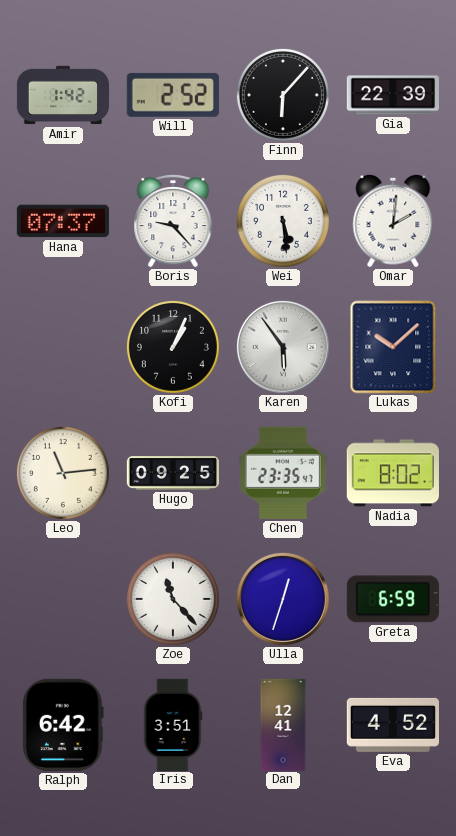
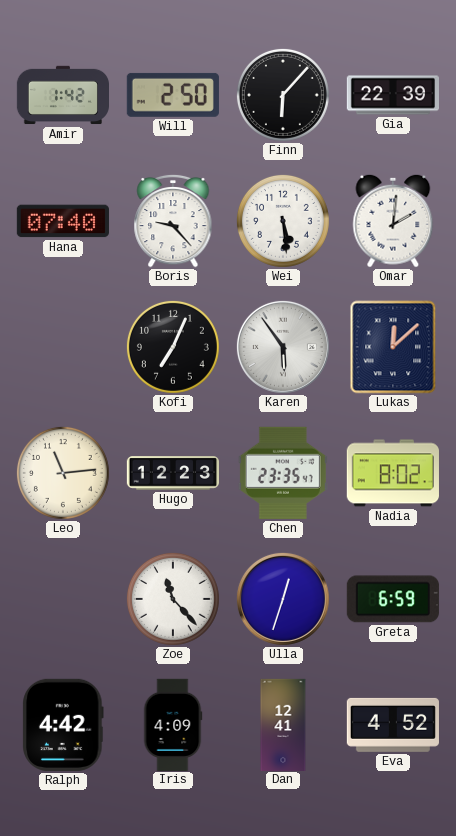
Will: 2:52 -> 2:50
Hana: 07:37 -> 07:40
Kofi: 1:04 -> 7:04
Lukas: 10:08 -> 12:08
Hugo: 09:25 -> 12:23
Ralph: 6:42 -> 4:42
Iris: 3:51 -> 4:09
